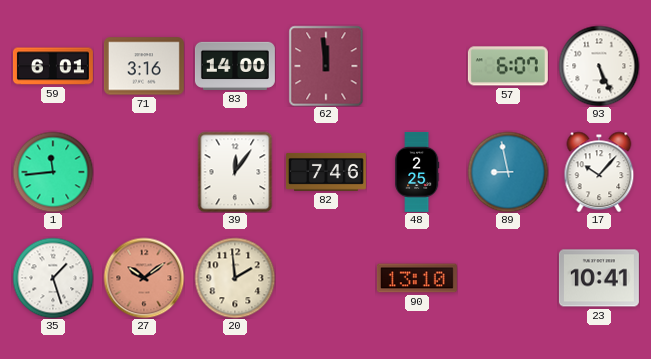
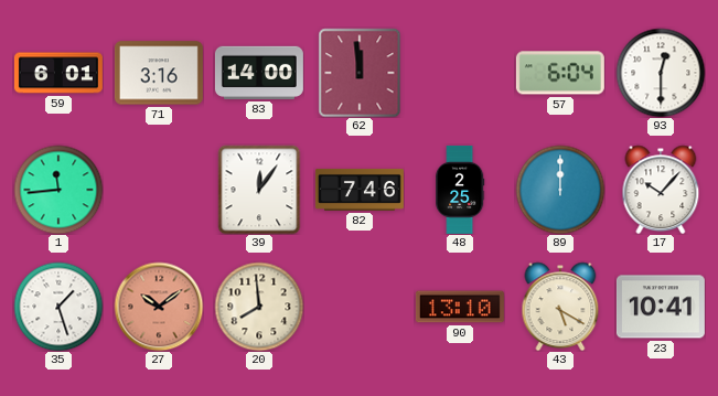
57: 6:07 -> 6:04
93: 5:26 -> 12:30
89: 8:58 -> 12:00
20: 1:59 -> 7:59
43: none -> 5:20
